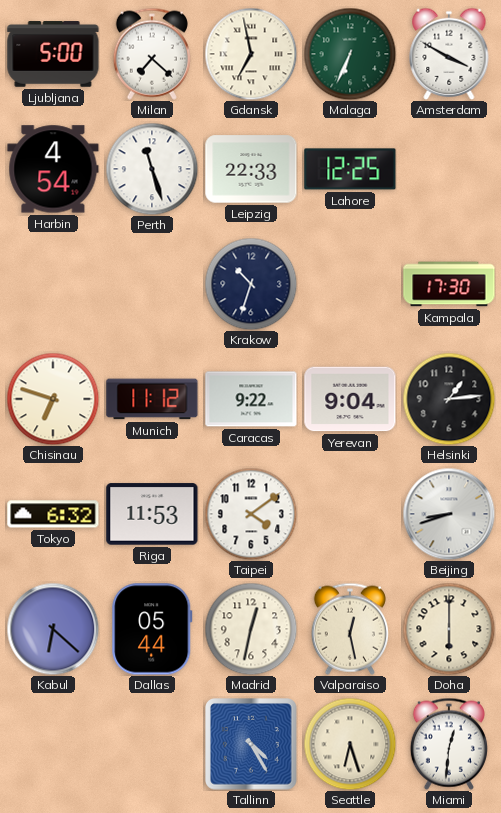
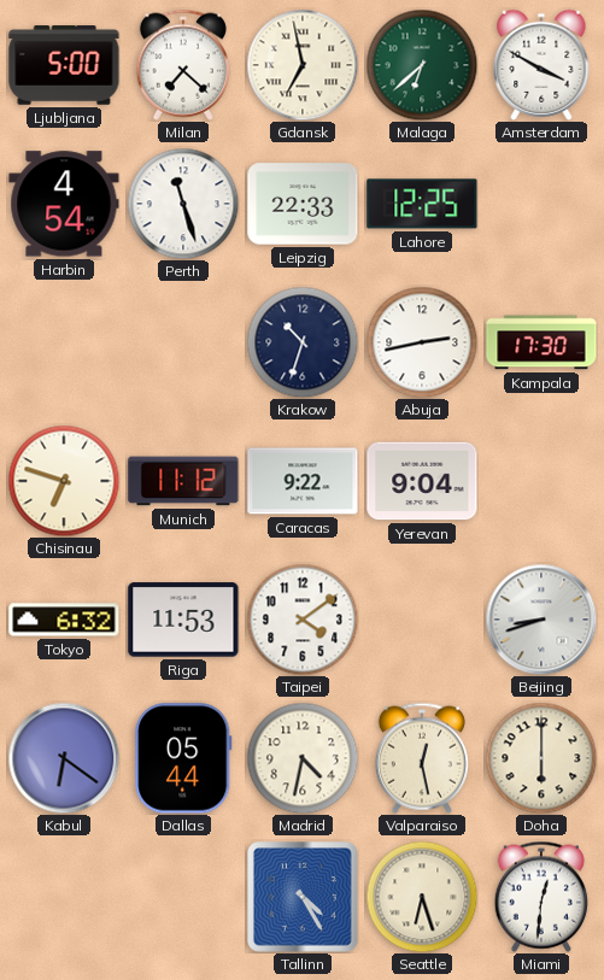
Malaga: 6:34 -> 6:38
Abuja: none -> 2:43
Helsinki: 1:14 -> none
Kabul: 6:22 -> 6:21
Madrid: 12:32 -> 4:32
